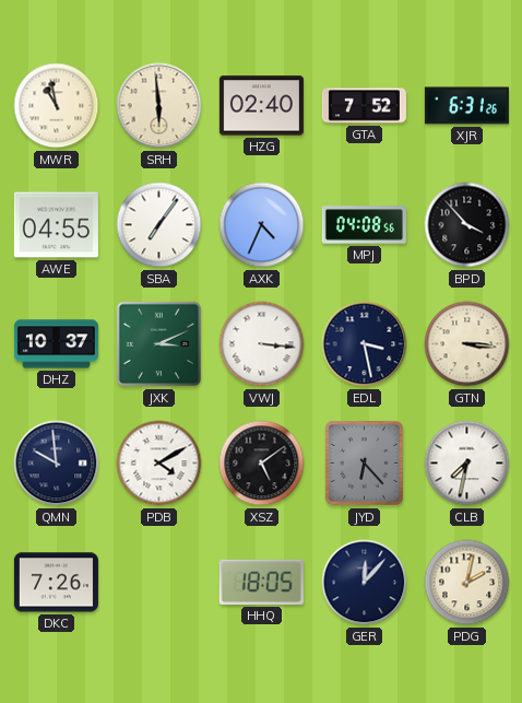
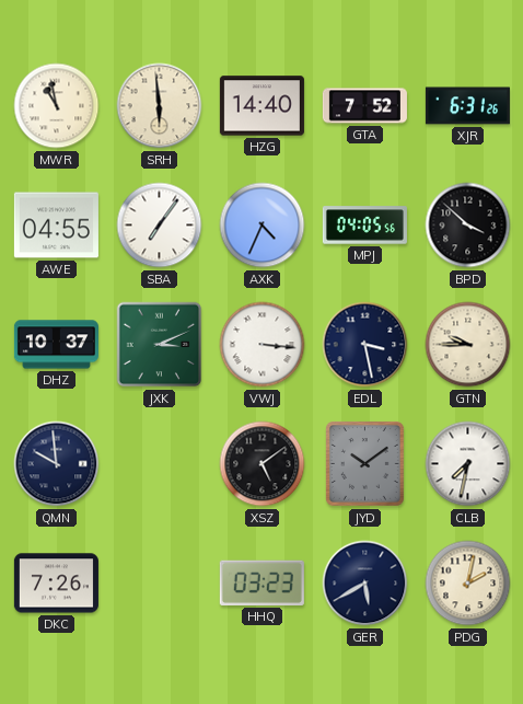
HZG: 02:40 -> 14:40
MPJ: 04:08 -> 04:05
BPD: 3:53 -> 3:52
GTN: 3:16 -> 9:45
PDB: 4:10 -> none
JYD: 6:23 -> 10:09
HHQ: 18:05 -> 03:23
GER: 12:07 -> 5:40
